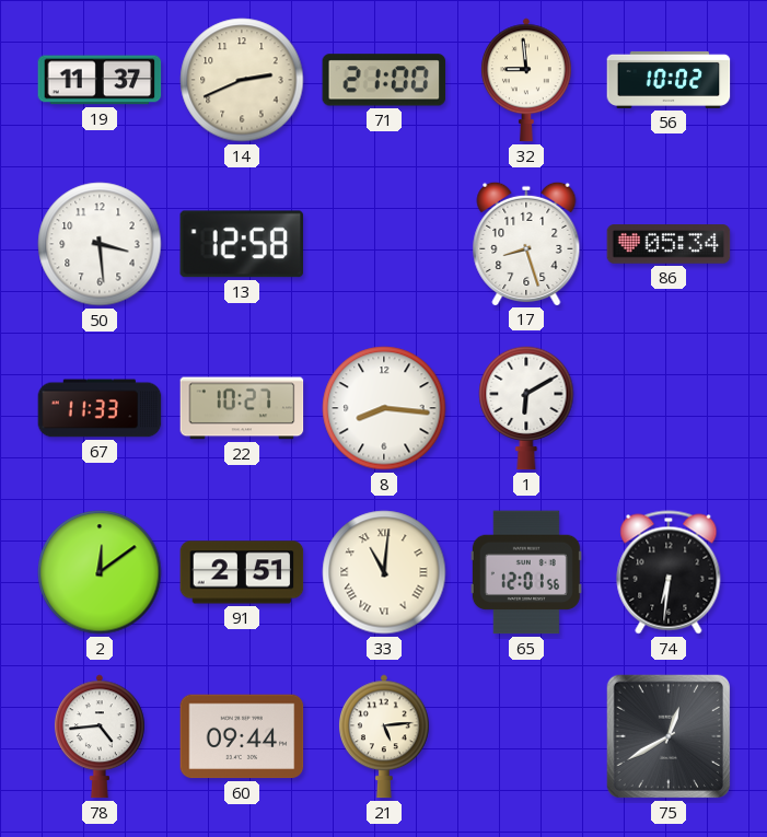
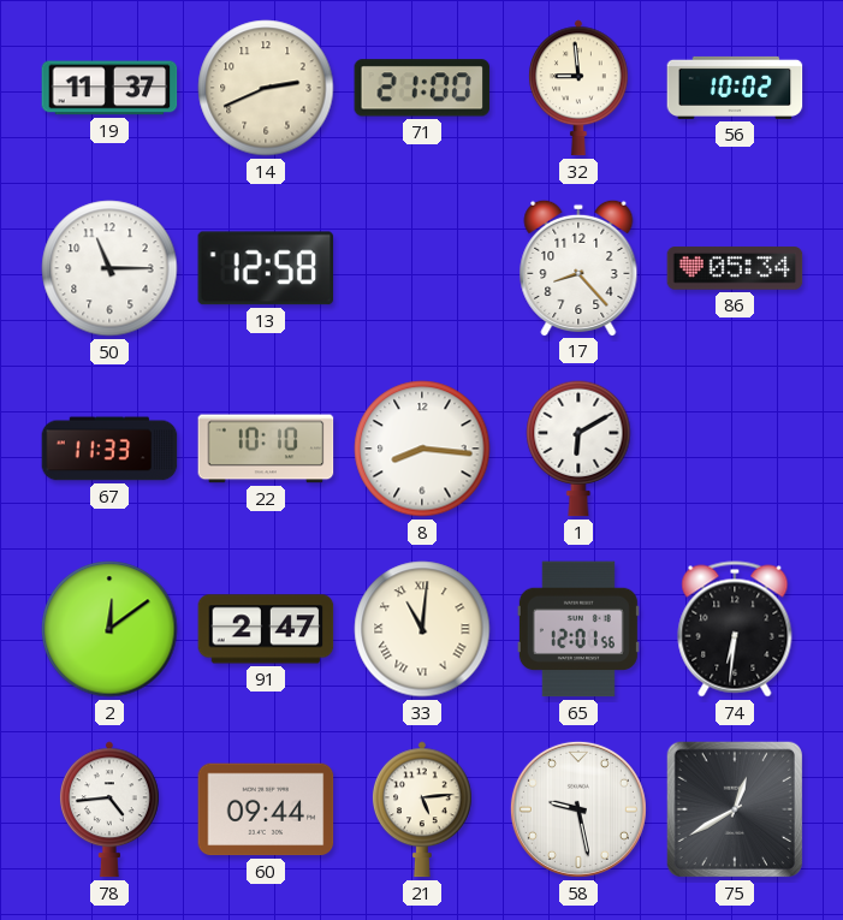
50: 3:29 -> 11:15
17: 8:27 -> 8:23
22: 10:27 -> 10:10
91: 2:51 -> 2:47
58: none -> 9:28
